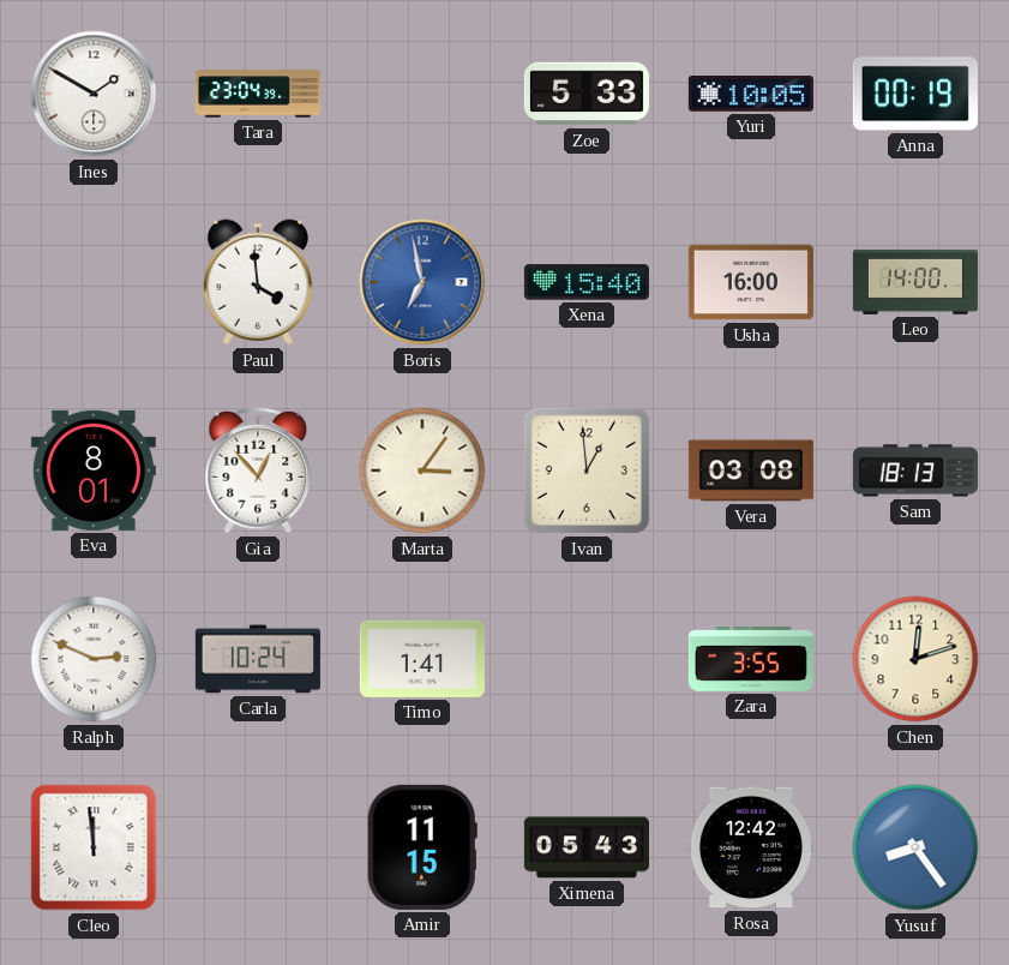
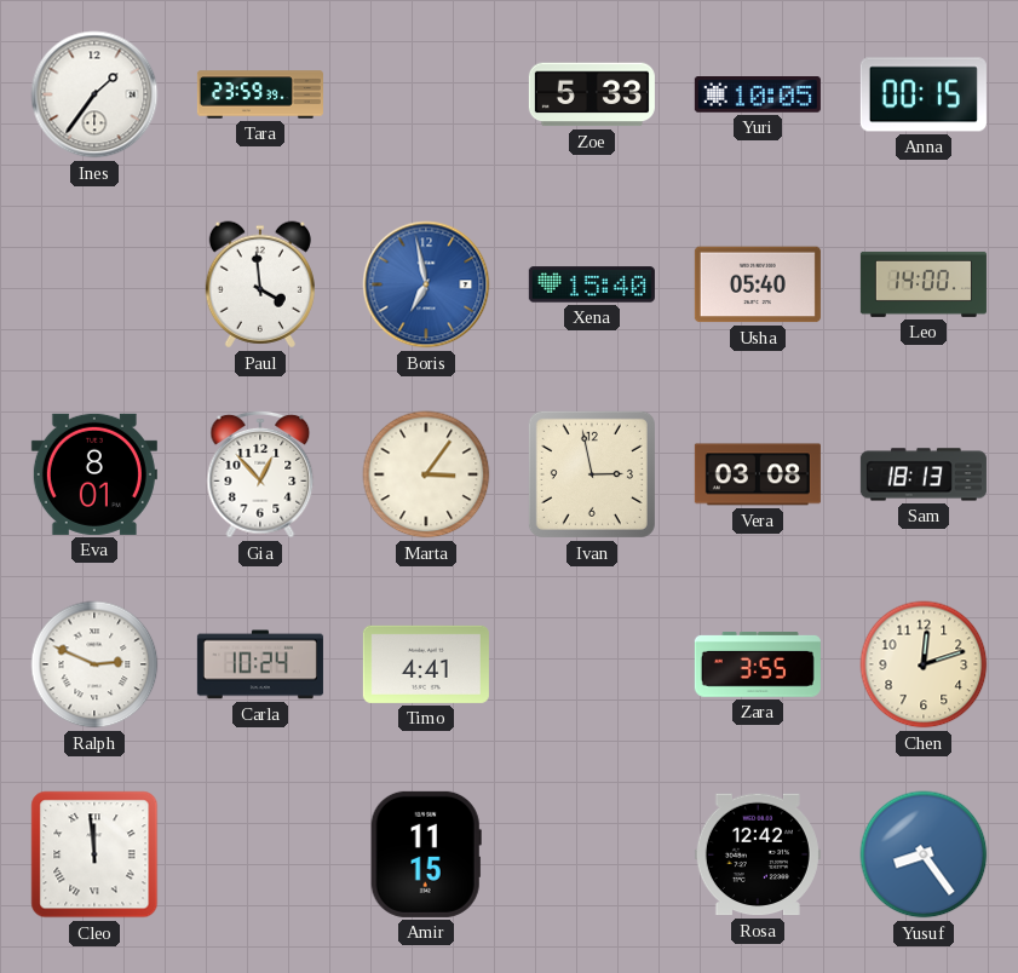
Ines: 1:50 -> 1:36
Tara: 23:04 -> 23:59
Anna: 00:19 -> 00:15
Usha: 16:00 -> 05:40
Ivan: 12:59 -> 2:58
Timo: 1:41 -> 4:41
Ximena: 05:43 -> none
